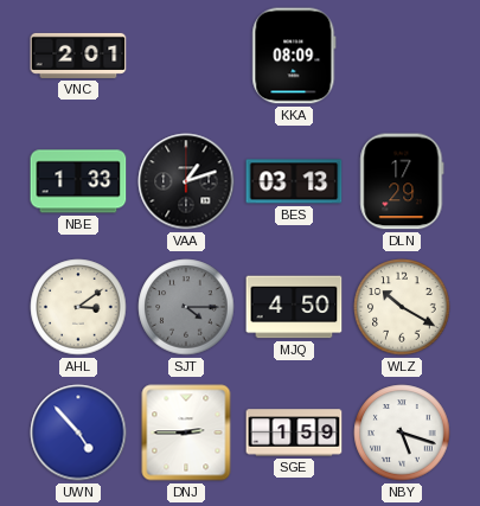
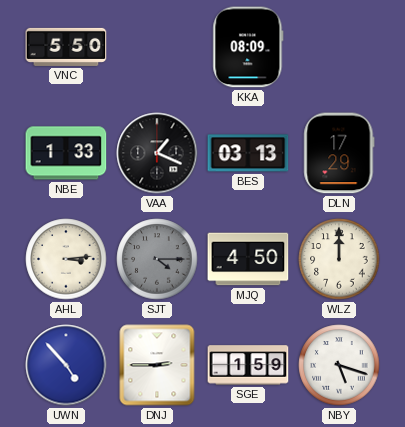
VNC: 2:01 -> 5:50
VAA: 1:12 -> 1:19
AHL: 3:09 -> 3:14
WLZ: 10:20 -> 12:00
